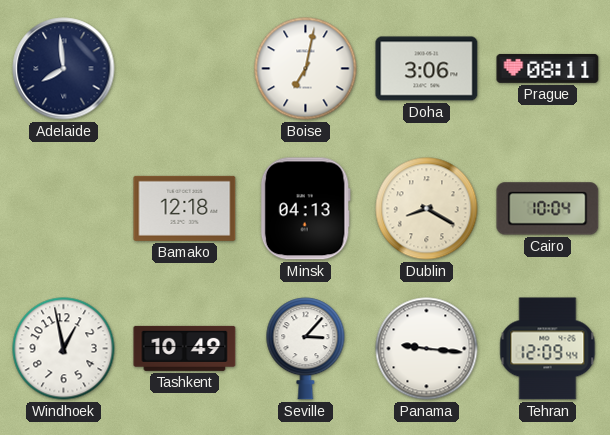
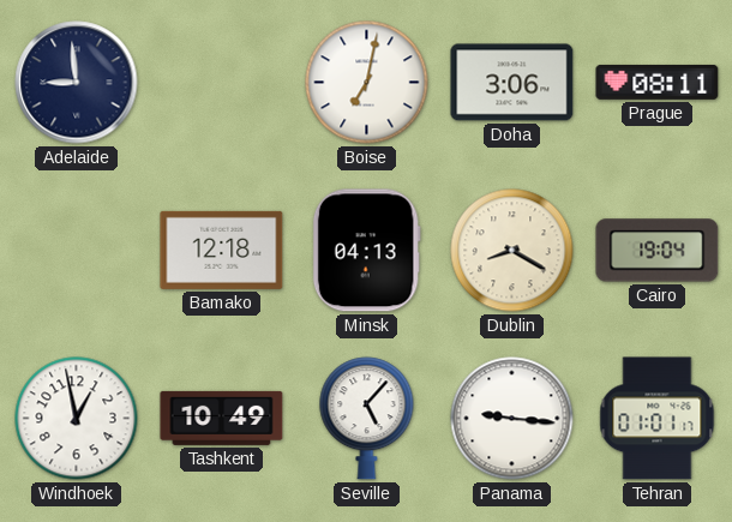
Adelaide: 7:59 -> 8:59
Cairo: 10:04 -> 19:04
Seville: 3:07 -> 5:07
Tehran: 12:09 -> 01:01
